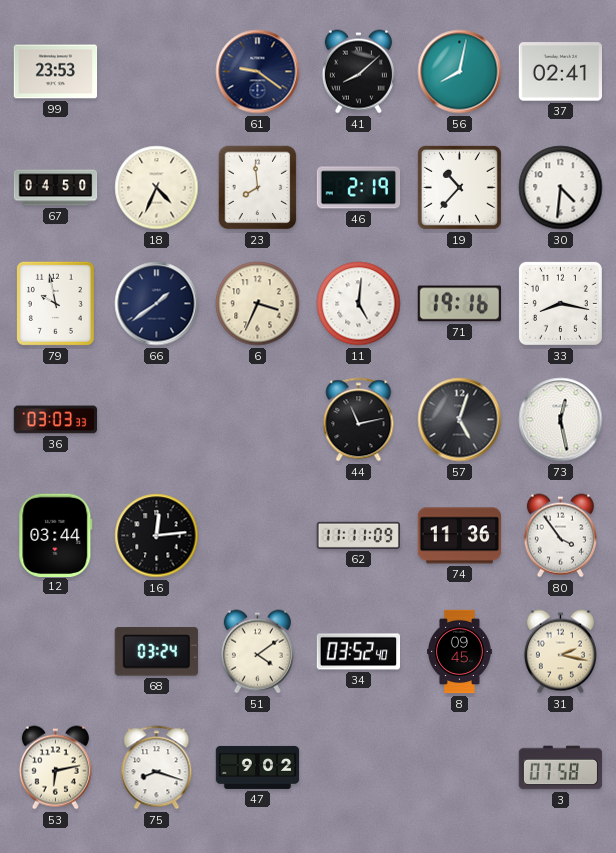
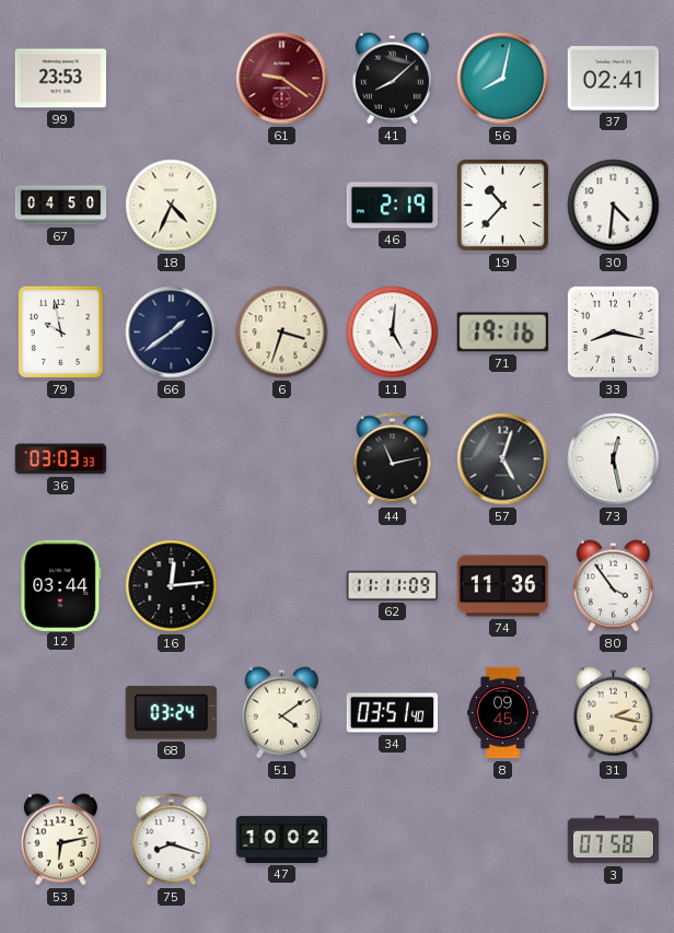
61 dial: navy -> burgundy
23: 7:59 -> none
6: 3:34 -> 3:33
34: 03:52 -> 03:51
47: 9:02 -> 10:02
